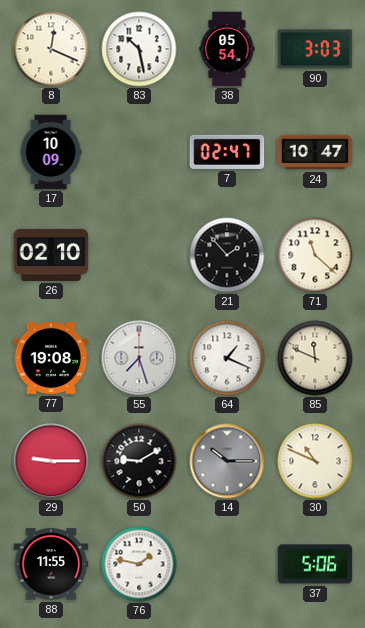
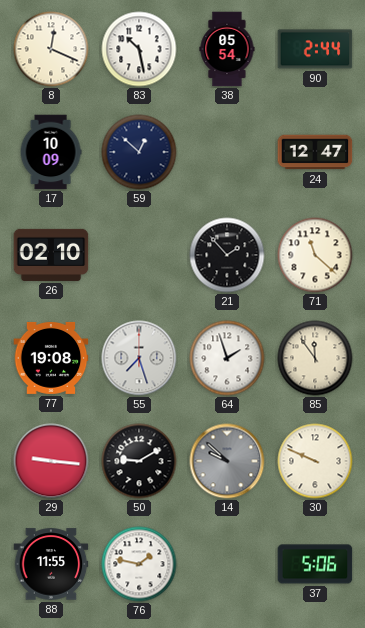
90: 3:03 -> 2:44
59: none -> 12:52
7: 02:47 -> none
24: 10:47 -> 12:47
64: 1:19 -> 1:57
85: 11:49 -> 11:54
29: 9:15 -> 9:16
14: 10:15 -> 9:52
30: 10:49 -> 9:49
